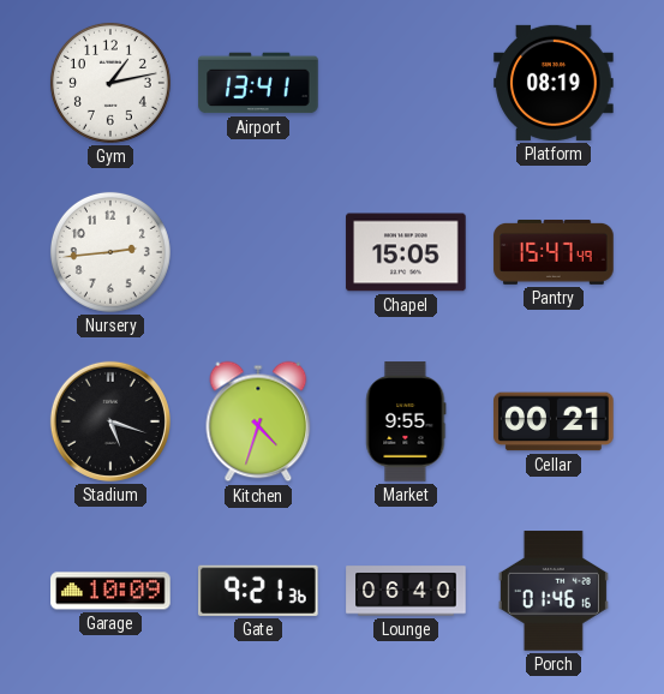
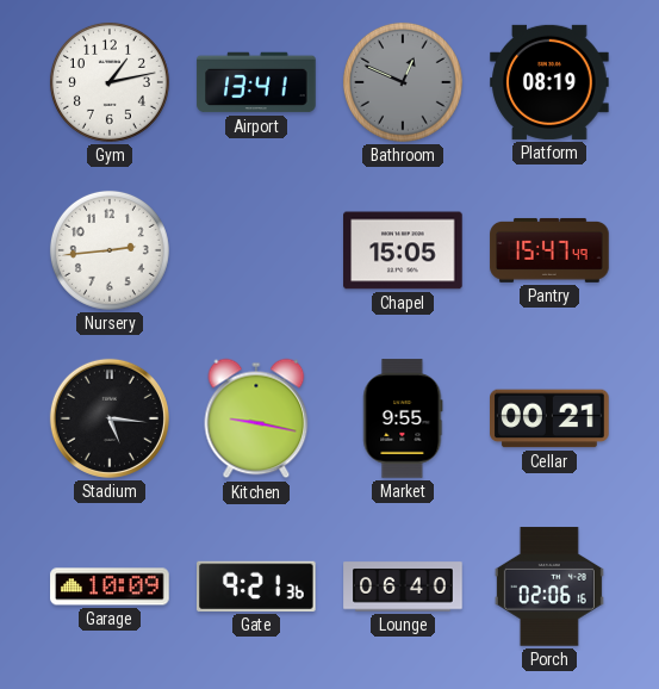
Bathroom: none -> 12:49
Stadium: 5:18 -> 5:16
Kitchen: 4:33 -> 9:17
Porch: 01:46 -> 02:06
